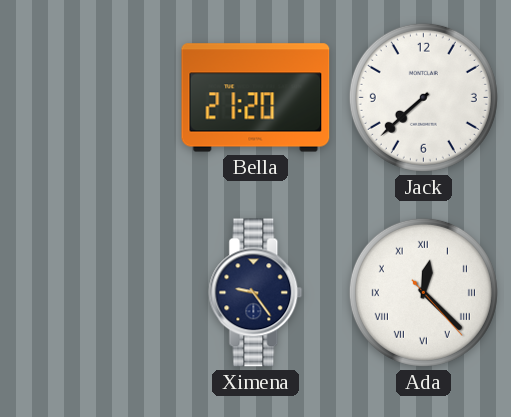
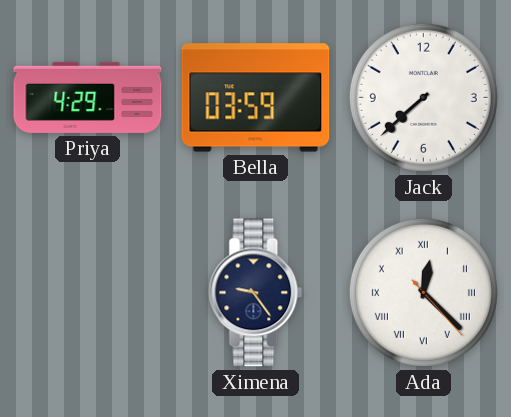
Priya: none -> 4:29
Bella: 21:20 -> 03:59
